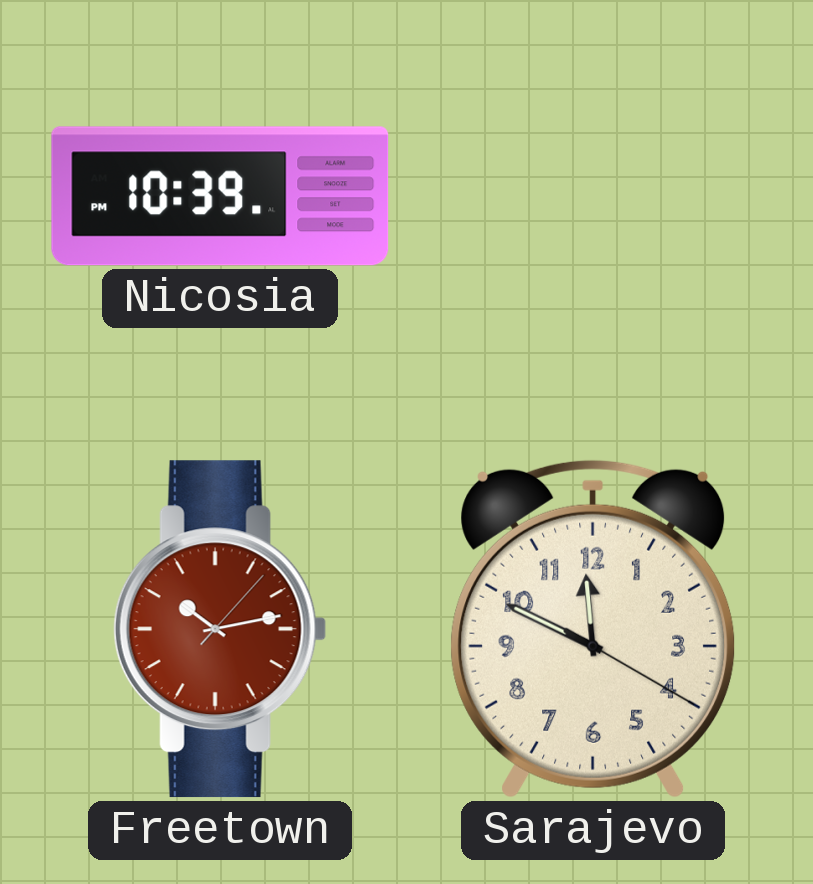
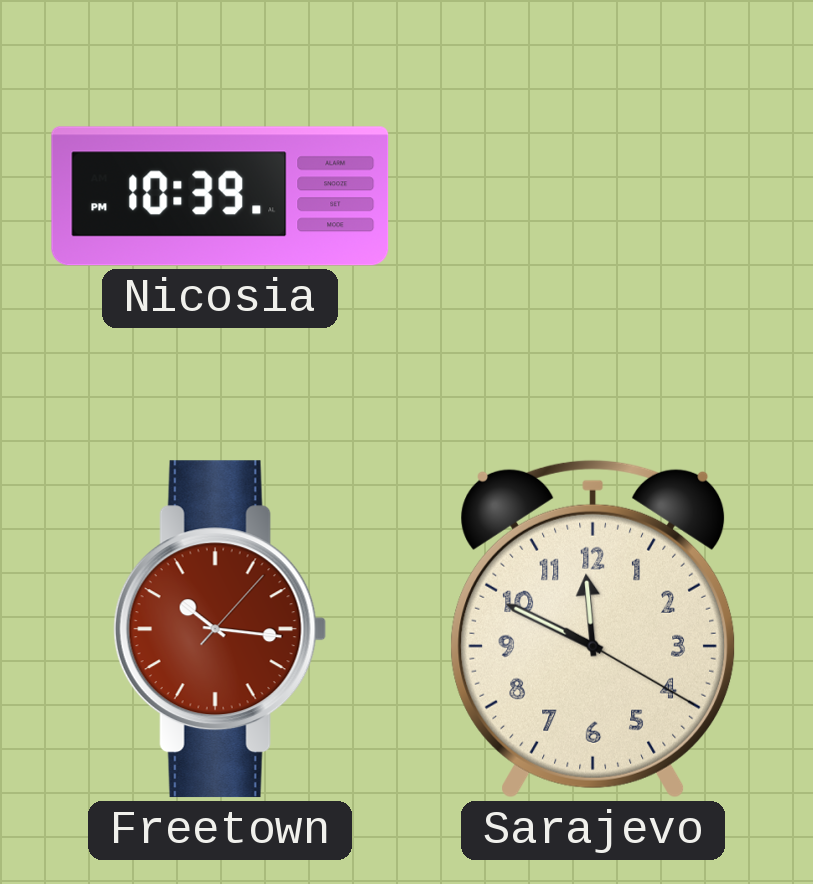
Freetown: 10:13 -> 10:16
